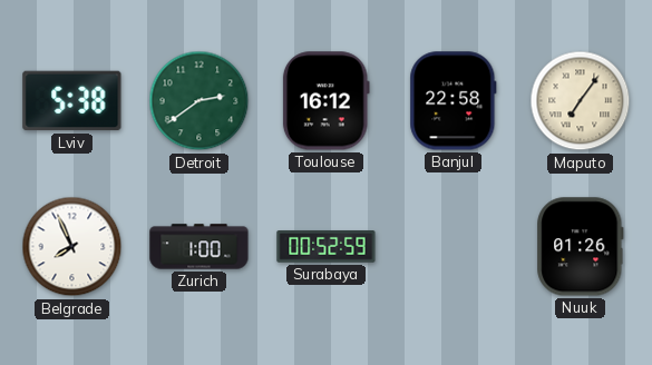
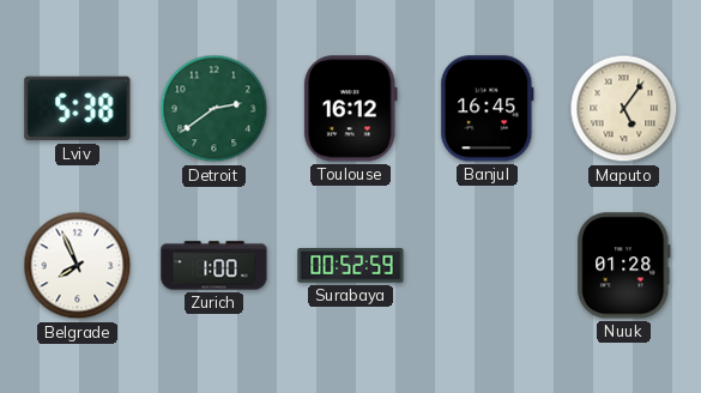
Banjul: 22:58 -> 16:45
Maputo: 7:06 -> 5:06
Nuuk: 01:26 -> 01:28
